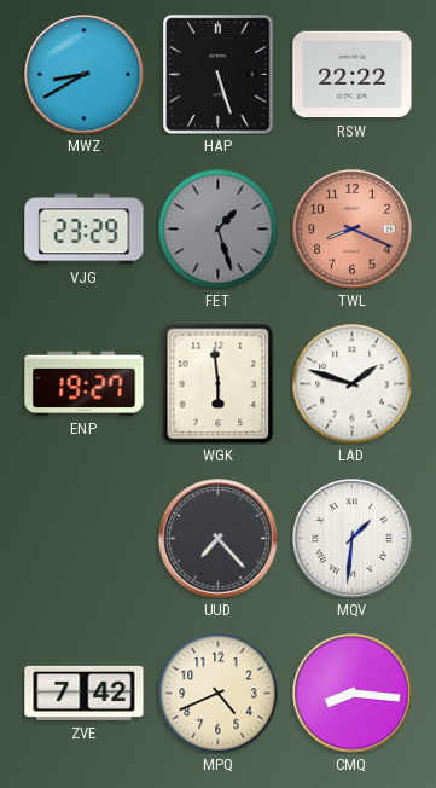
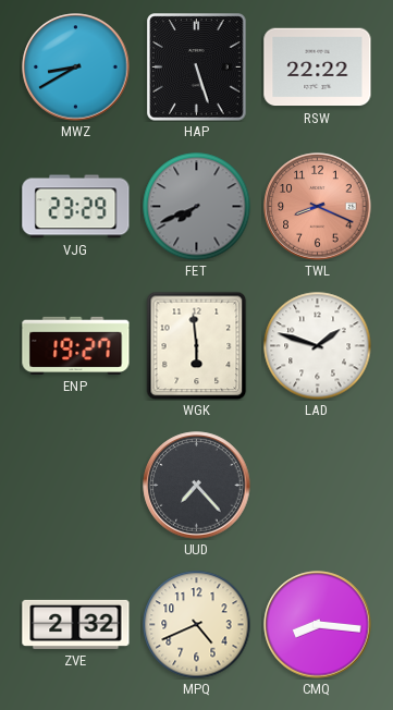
FET: 1:27 -> 7:41
MQV: 1:31 -> none
ZVE: 7:42 -> 2:32
